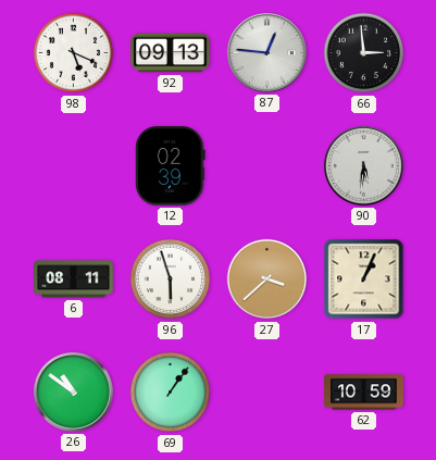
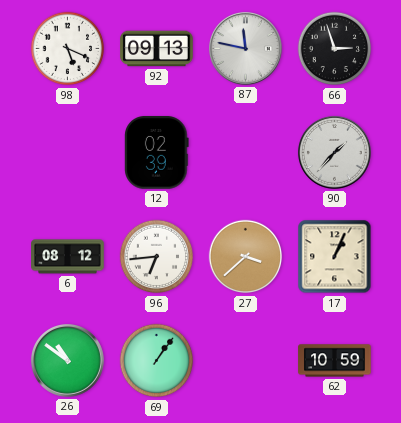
87: 12:46 -> 11:47
66: 2:59 -> 2:57
90: 5:31 -> 1:37
6: 08:11 -> 08:12
96: 5:57 -> 6:44
